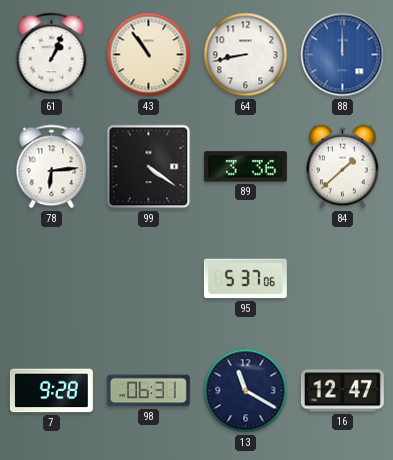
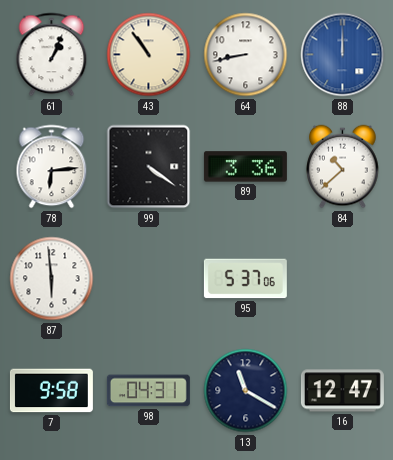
84: 1:38 -> 10:38
87: none -> 5:59
7: 9:28 -> 9:58
98: 06:31 -> 04:31
